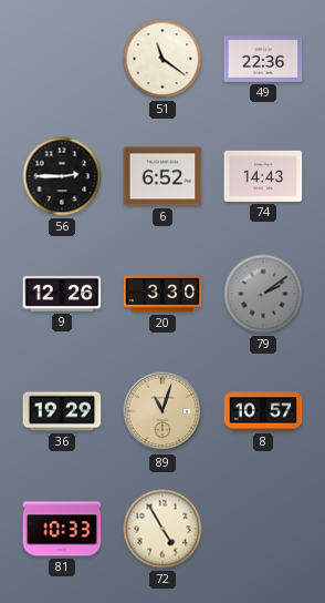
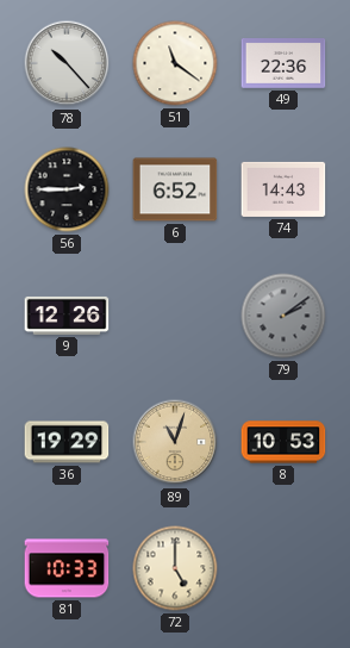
78: none -> 10:23
20: 3:30 -> none
8: 10:57 -> 10:53
72: 4:55 -> 5:00
